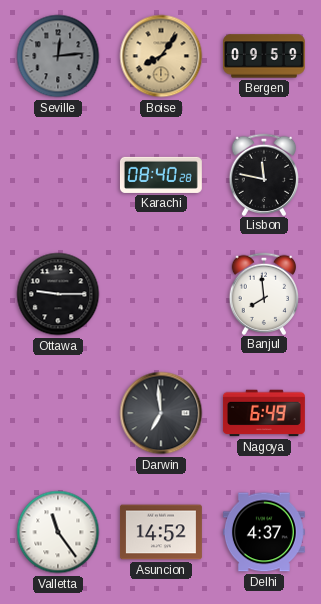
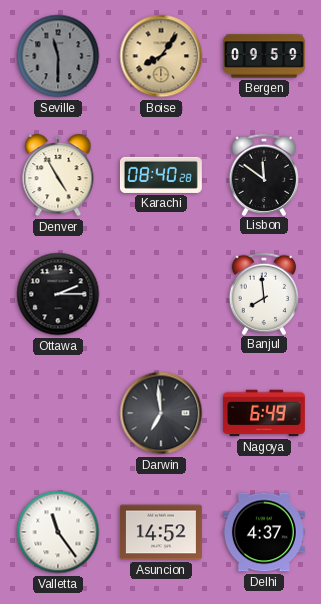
Seville: 12:14 -> 11:30
Denver: none -> 4:55
Lisbon: 11:47 -> 11:51
Ottawa: 9:15 -> 2:15
